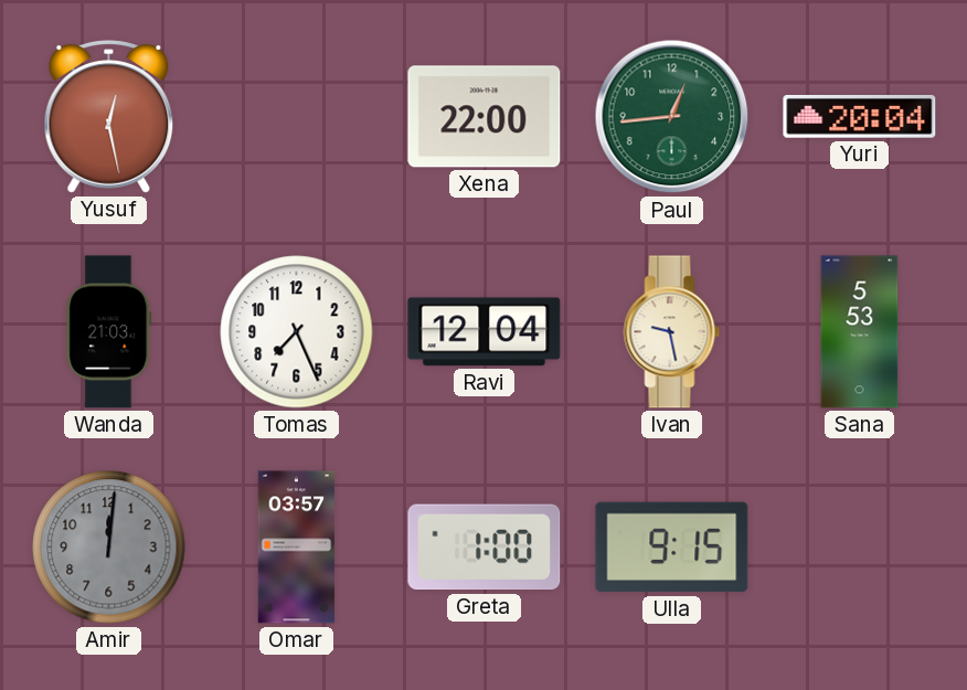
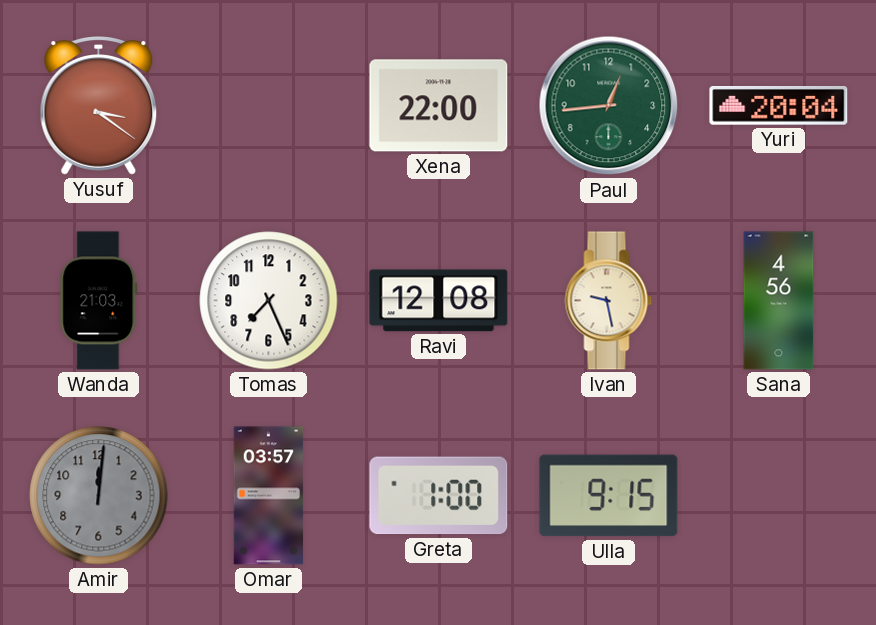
Yusuf: 12:28 -> 3:21
Ravi: 12:04 -> 12:08
Sana: 5:53 -> 4:56
